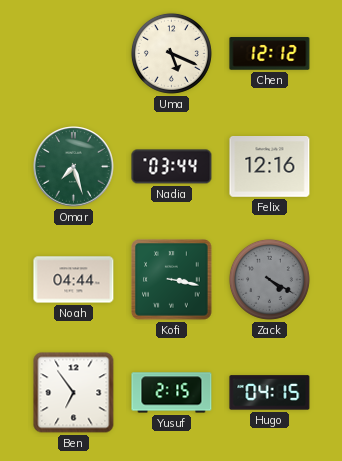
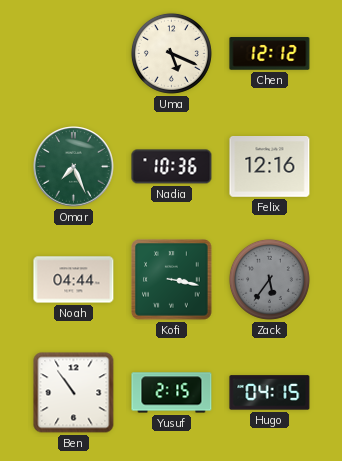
Omar: 7:27 -> 7:26
Nadia: 03:44 -> 10:36
Zack: 4:20 -> 5:36
Ben: 6:54 -> 10:54
